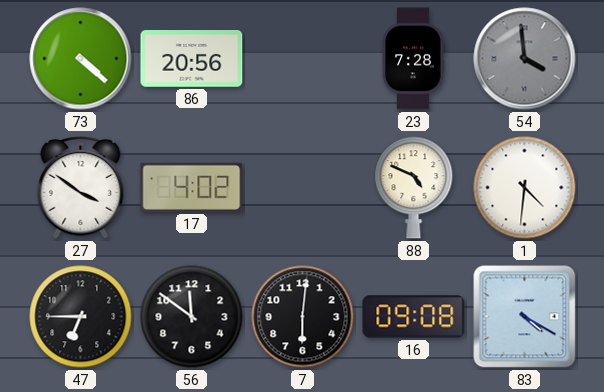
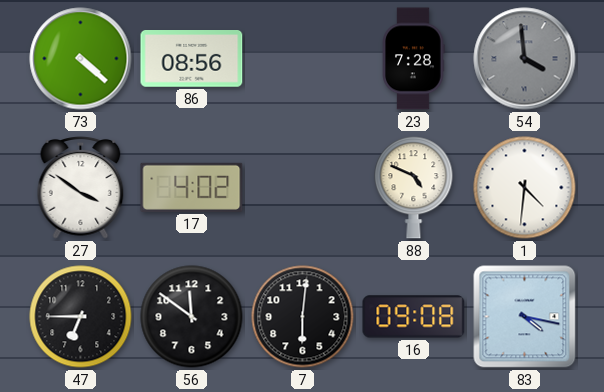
86: 20:56 -> 08:56
83: 4:20 -> 4:17
